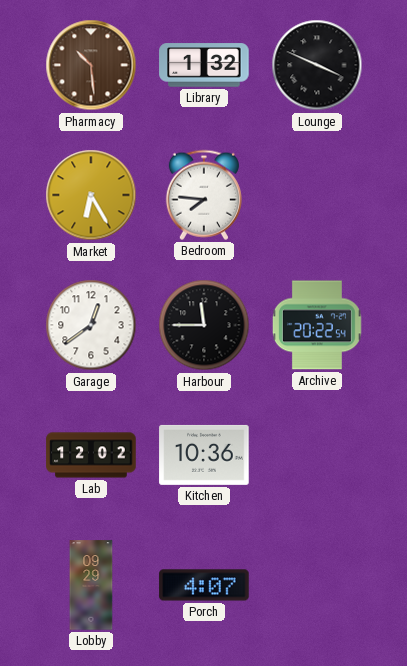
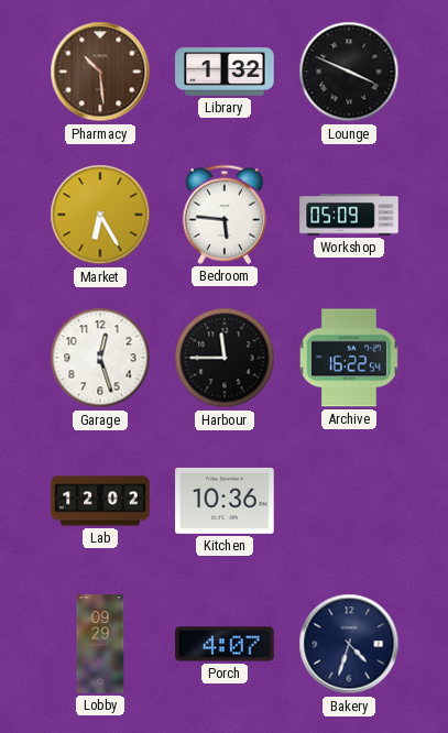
Bedroom: 7:46 -> 5:46
Workshop: none -> 05:09
Garage: 12:39 -> 12:27
Archive: 20:22 -> 16:22
Bakery: none -> 4:33
